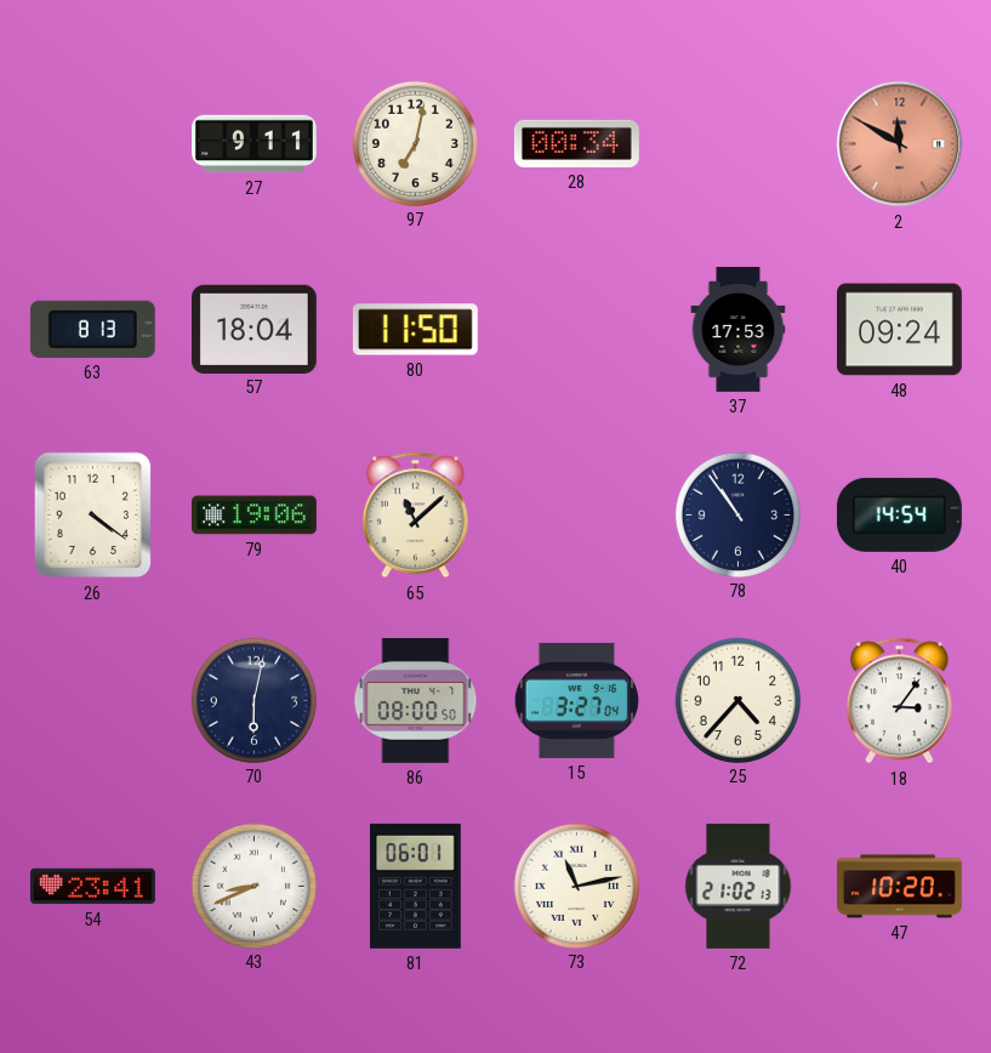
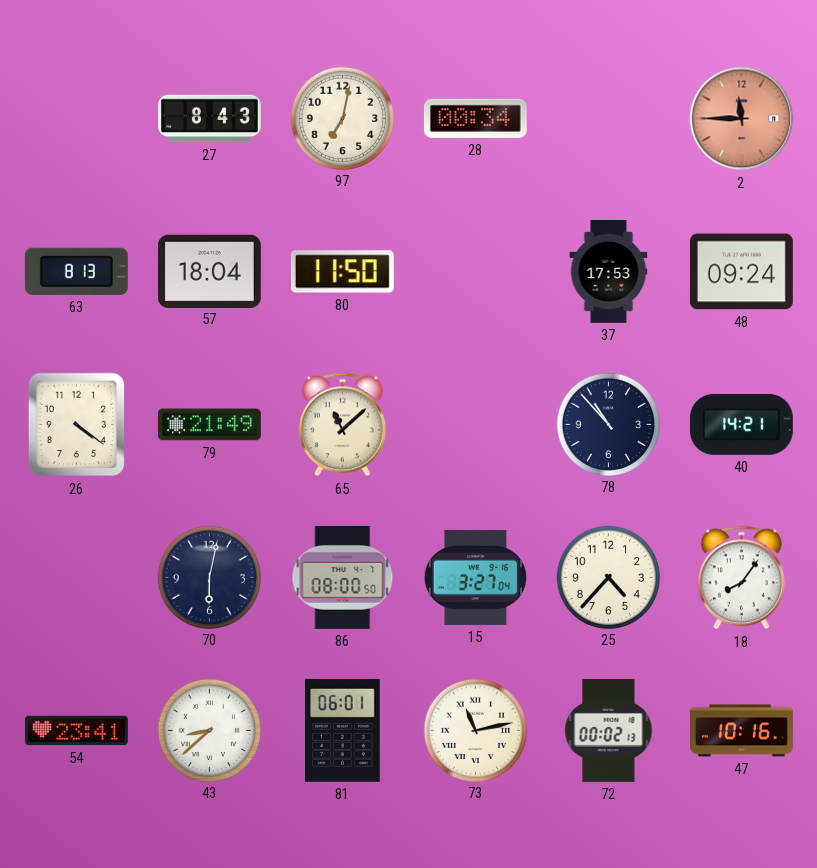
27: 9:11 -> 8:43
2: 11:50 -> 11:45
79: 19:06 -> 21:49
78: 10:54 -> 10:53
40: 14:54 -> 14:21
18: 3:06 -> 8:06
43: 8:41 -> 8:38
72: 21:02 -> 00:02
47: 10:20 -> 10:16
